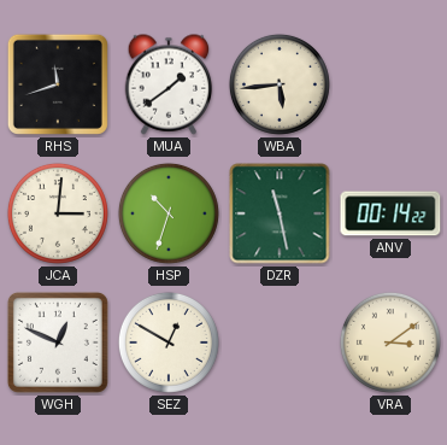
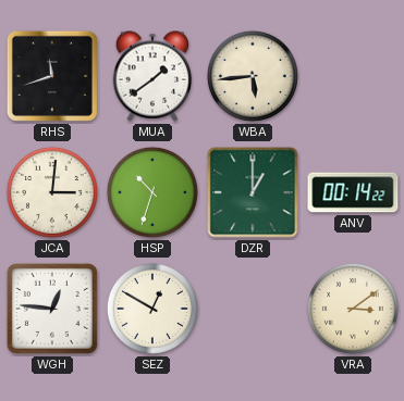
DZR: 11:28 -> 1:00
WGH: 12:49 -> 12:46
